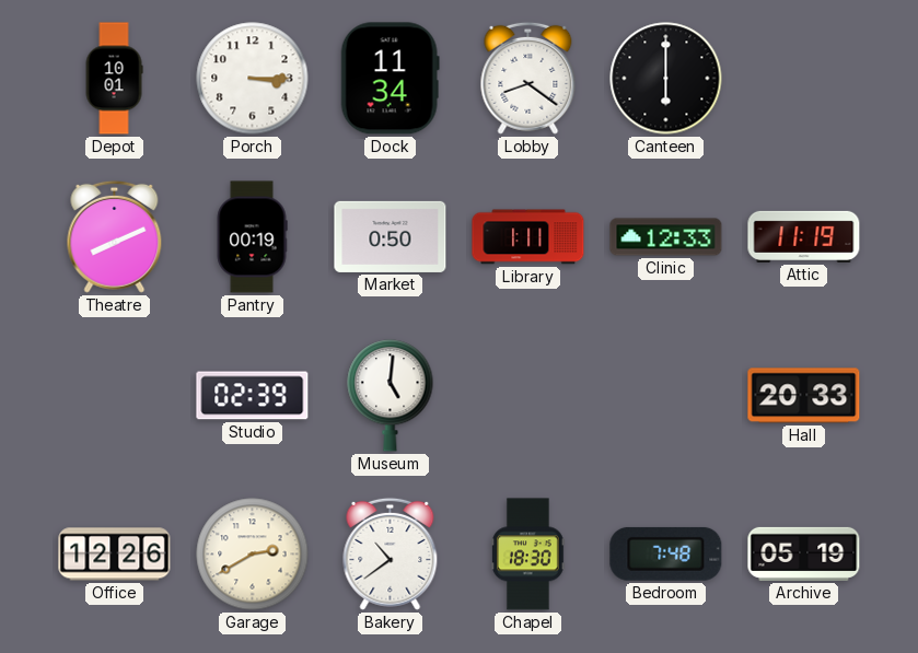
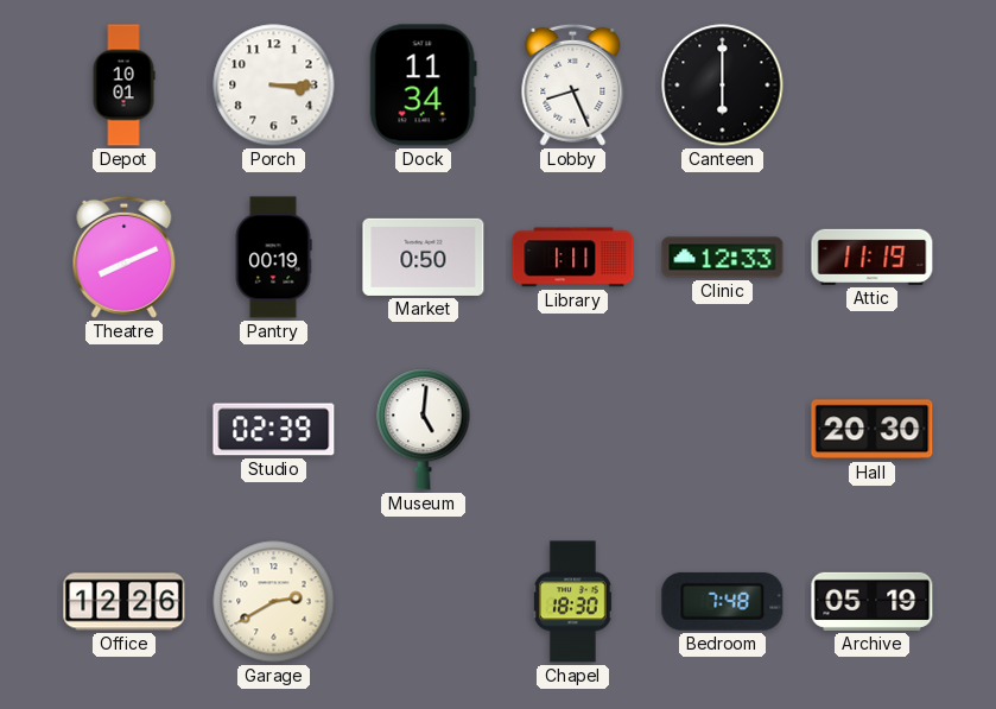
Lobby: 8:21 -> 8:26
Hall: 20:33 -> 20:30
Bakery: 10:39 -> none
